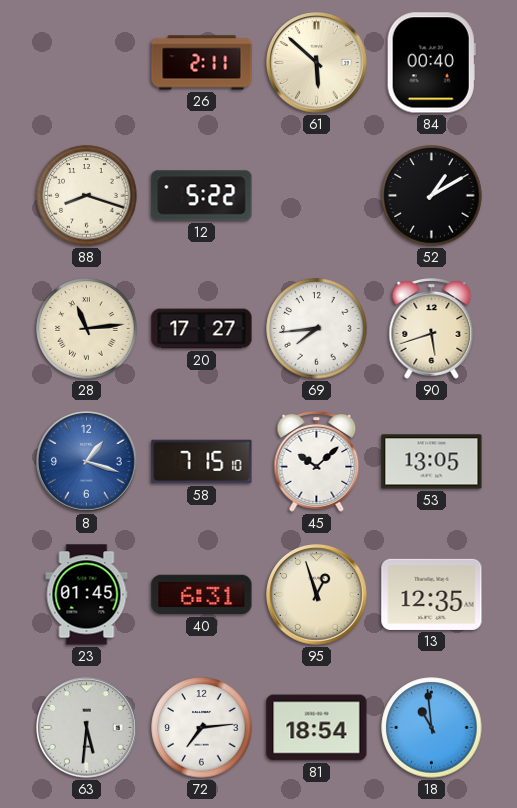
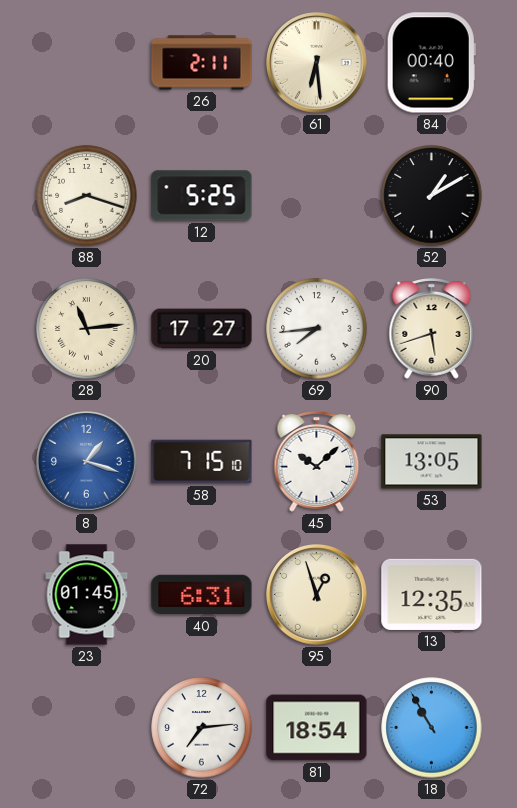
61: 5:52 -> 6:29
12: 5:22 -> 5:25
63: 5:31 -> none
18: 10:59 -> 10:55
